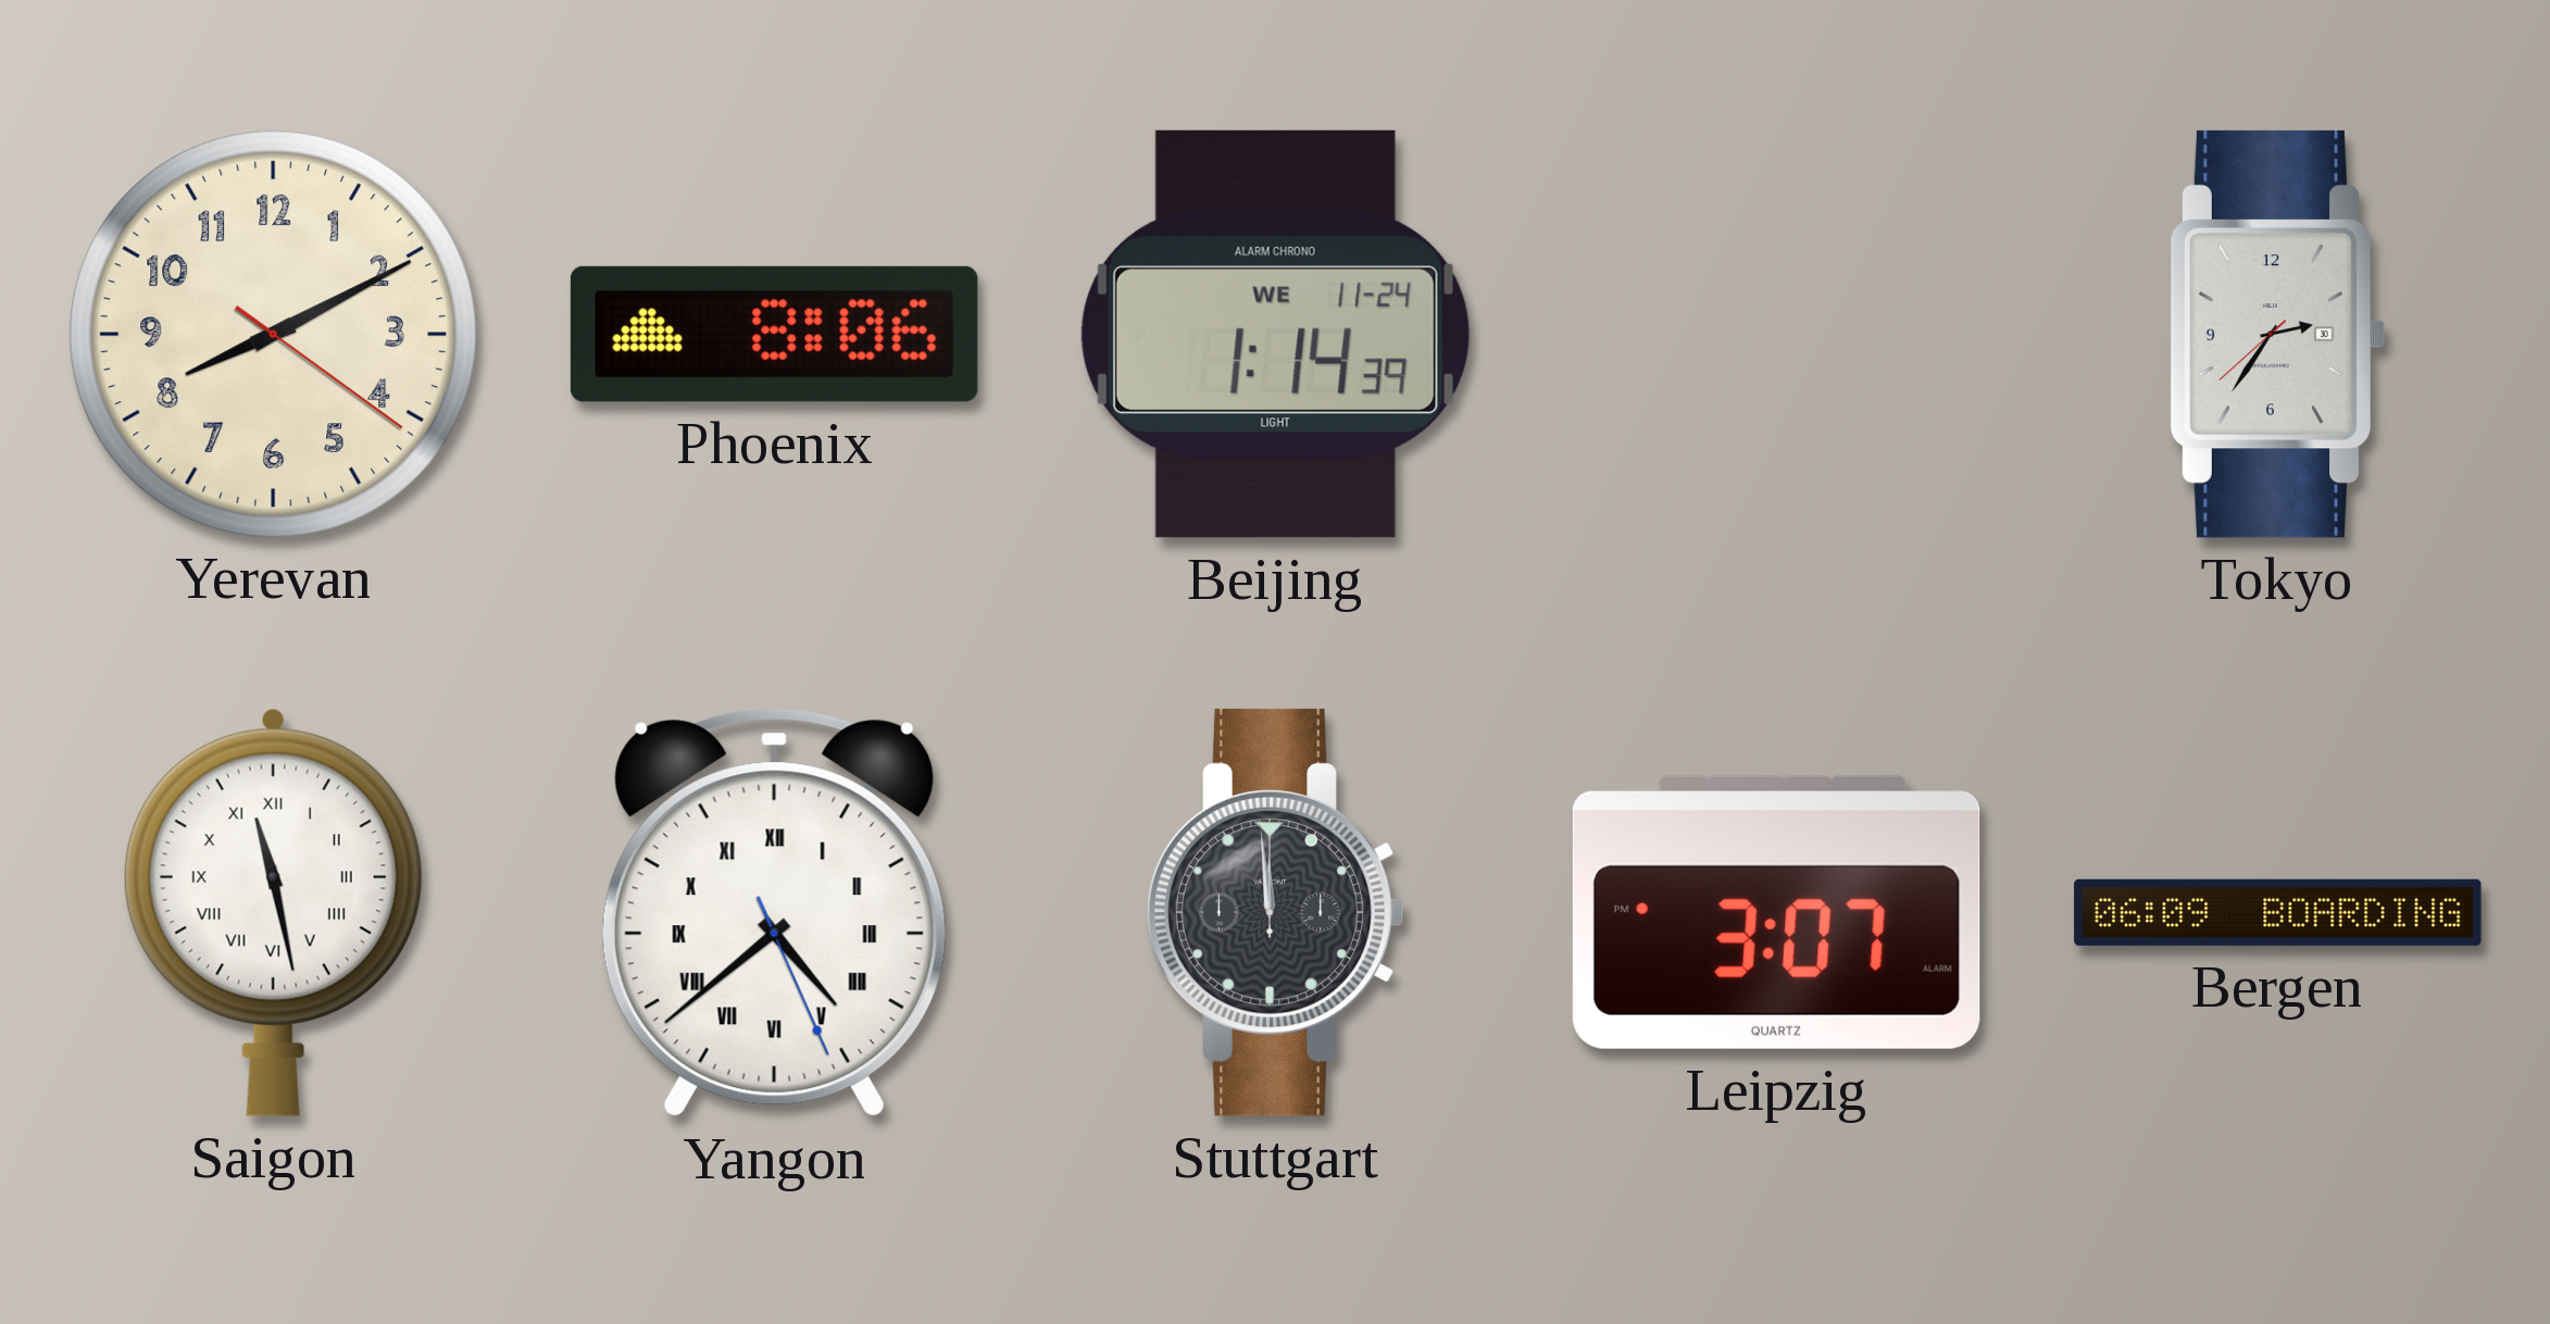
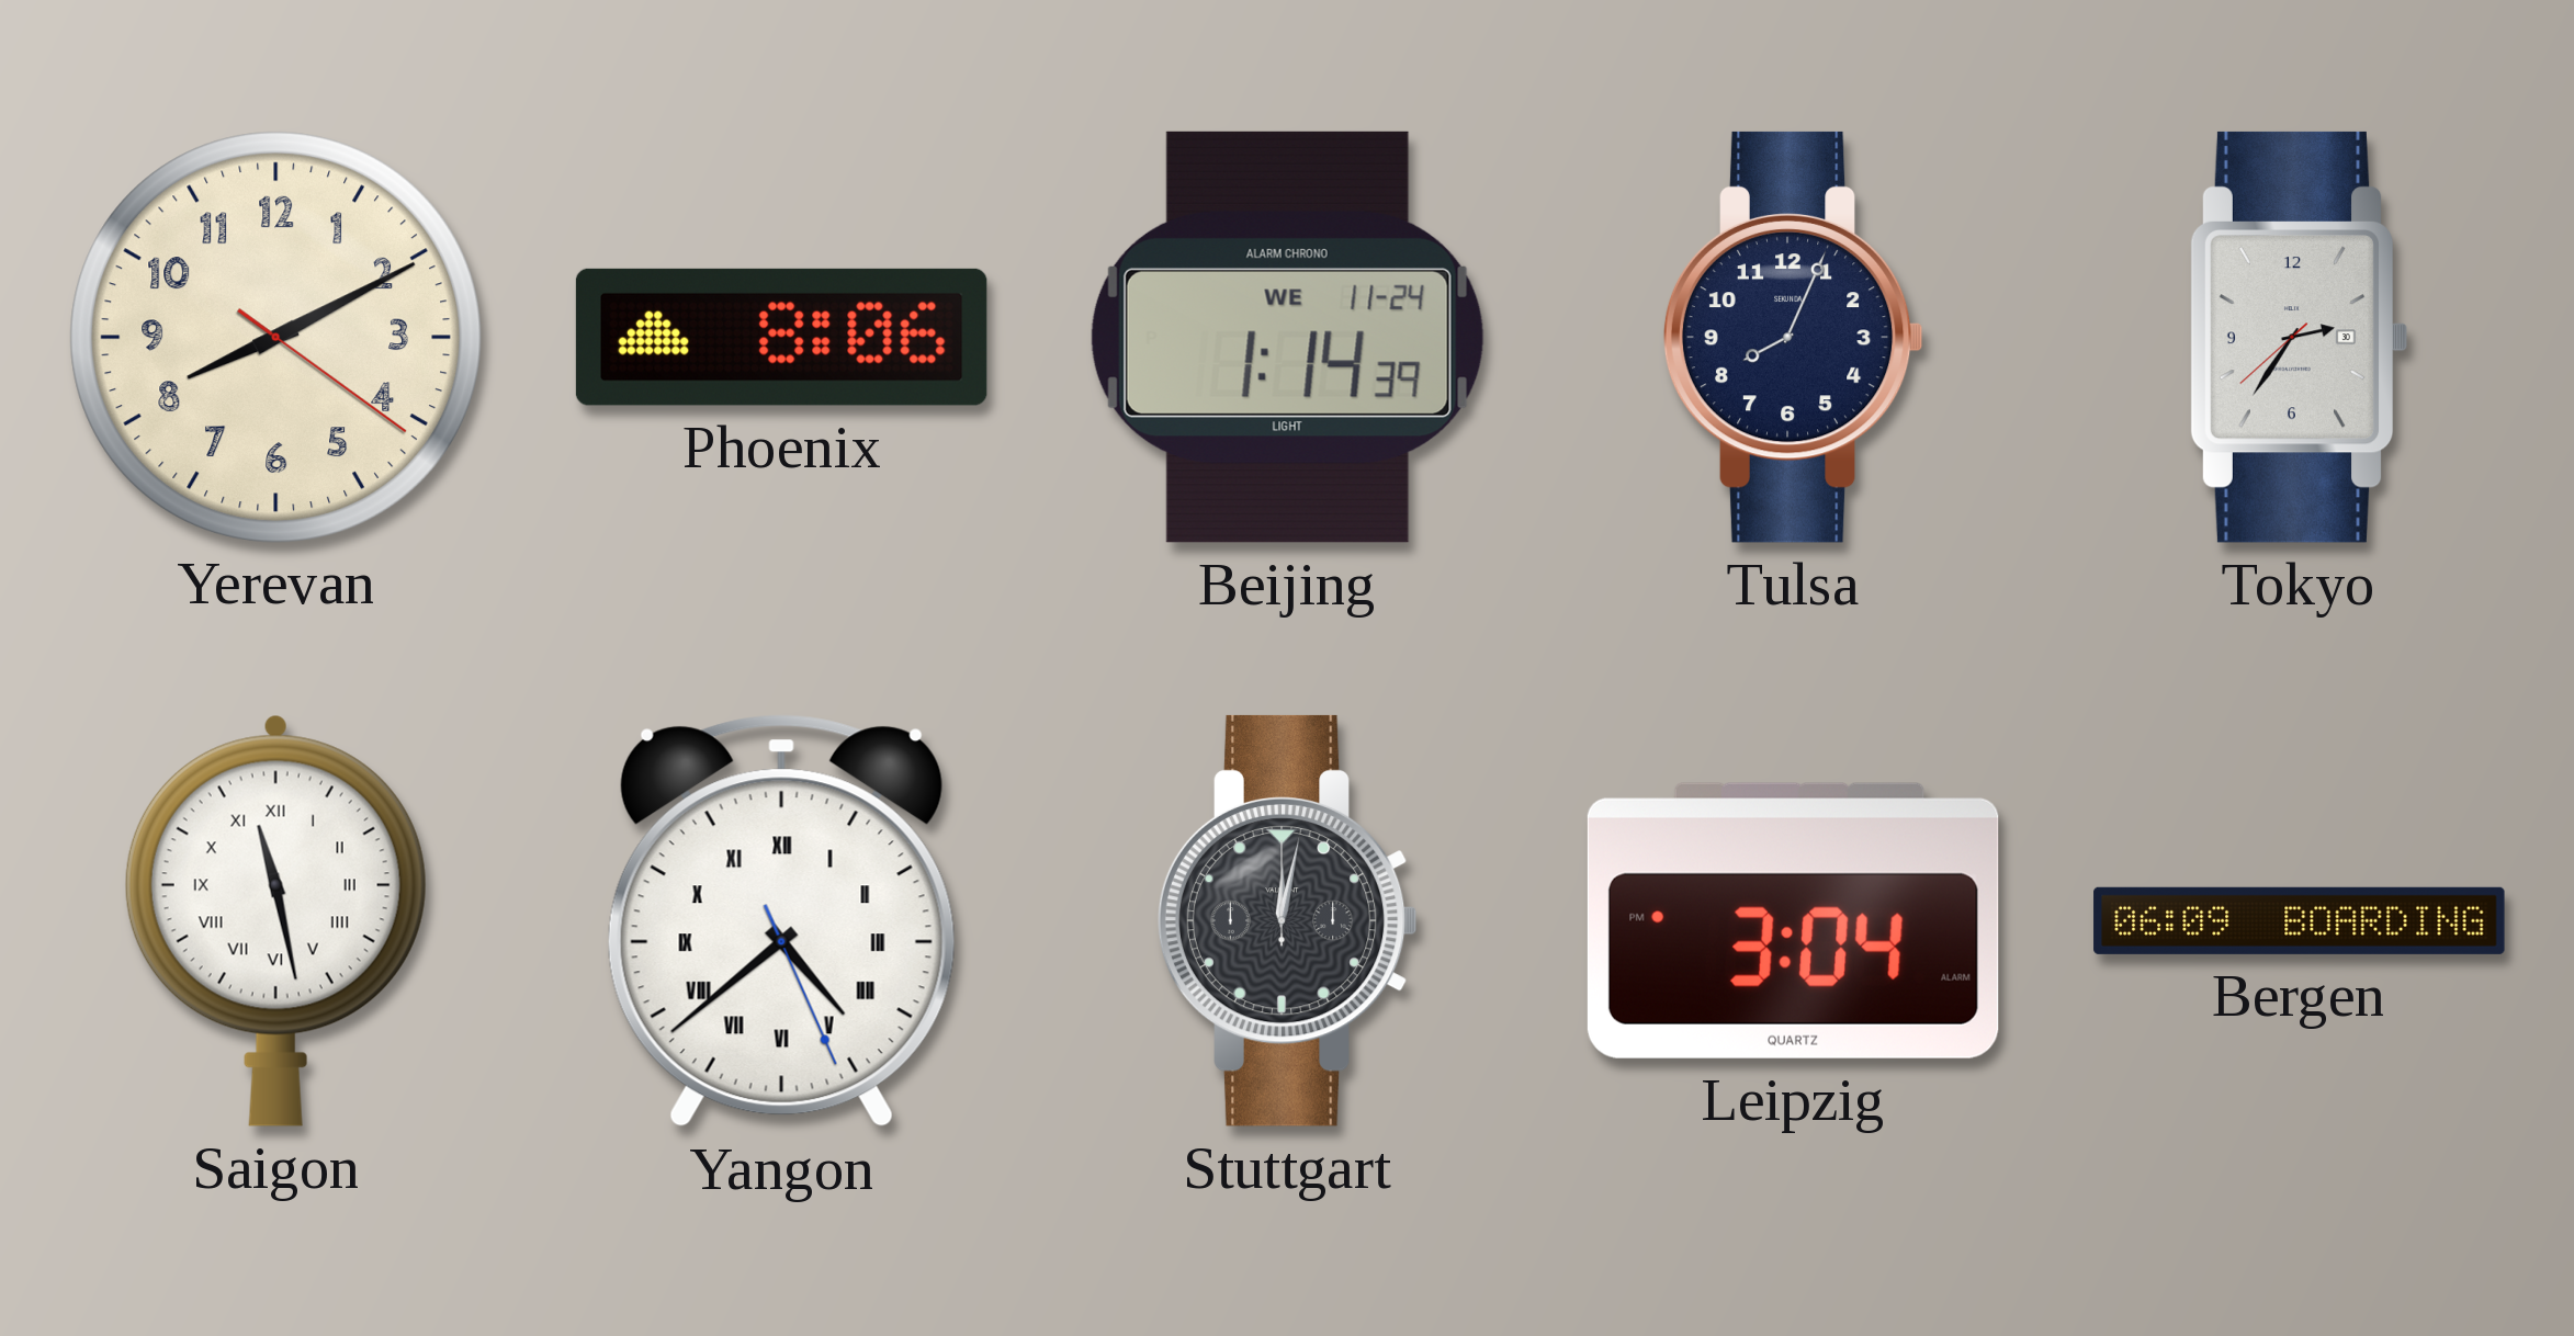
Tulsa: none -> 8:04
Stuttgart: 11:59 -> 12:02
Leipzig: 3:07 -> 3:04
